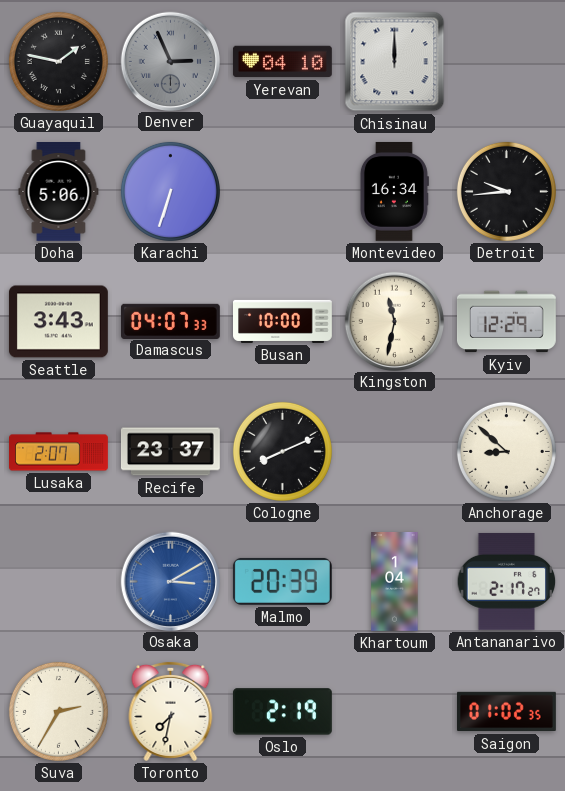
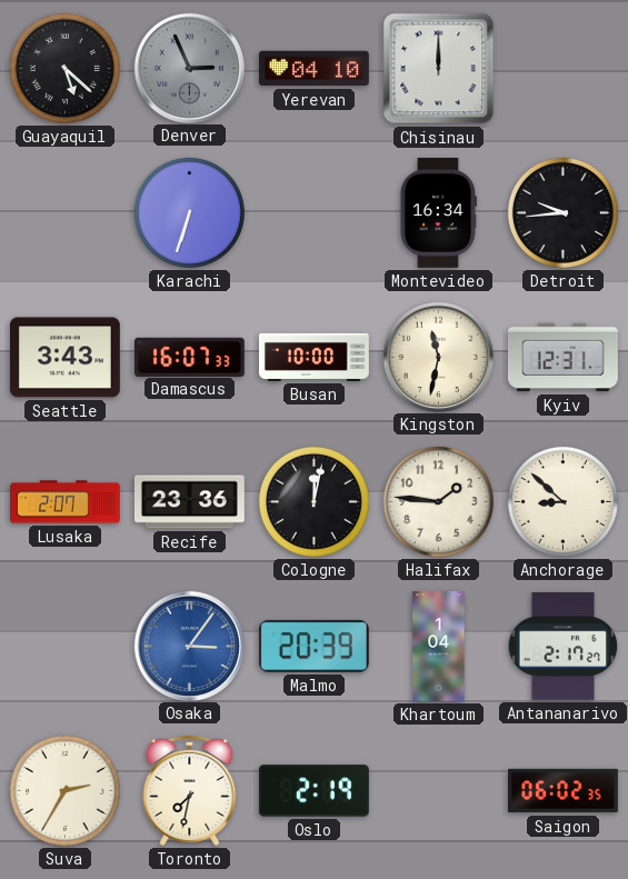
Guayaquil: 1:47 -> 5:22
Doha: 5:06 -> none
Damascus: 04:07 -> 16:07
Kyiv: 12:29 -> 12:31
Recife: 23:37 -> 23:36
Cologne: 8:11 -> 12:02
Halifax: none -> 1:46
Osaka: 3:10 -> 3:06
Saigon: 01:02 -> 06:02
